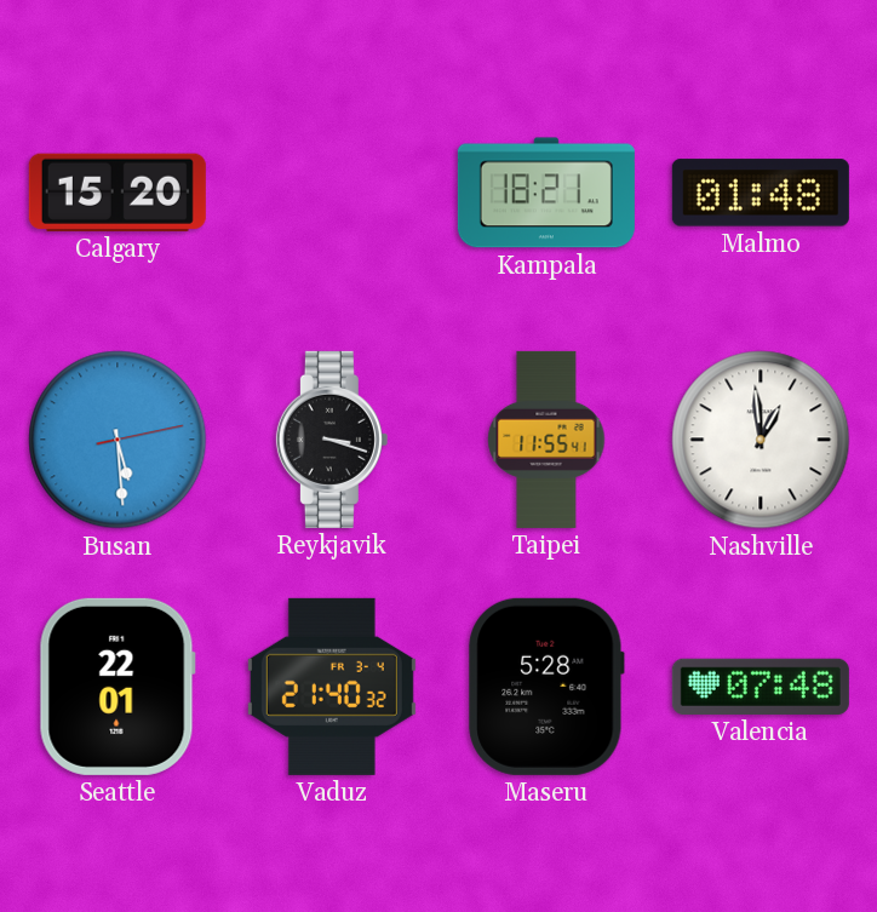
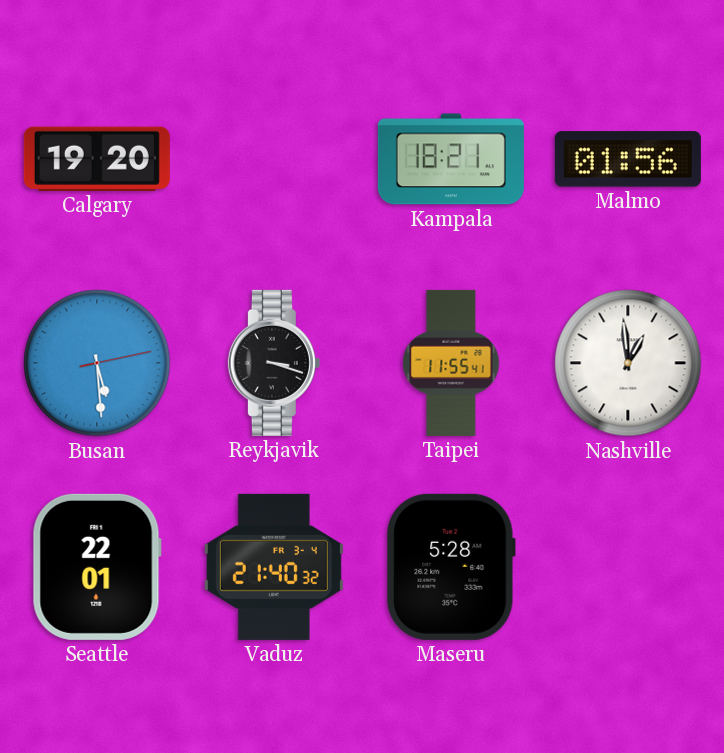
Calgary: 15:20 -> 19:20
Malmo: 01:48 -> 01:56
Valencia: 07:48 -> none
